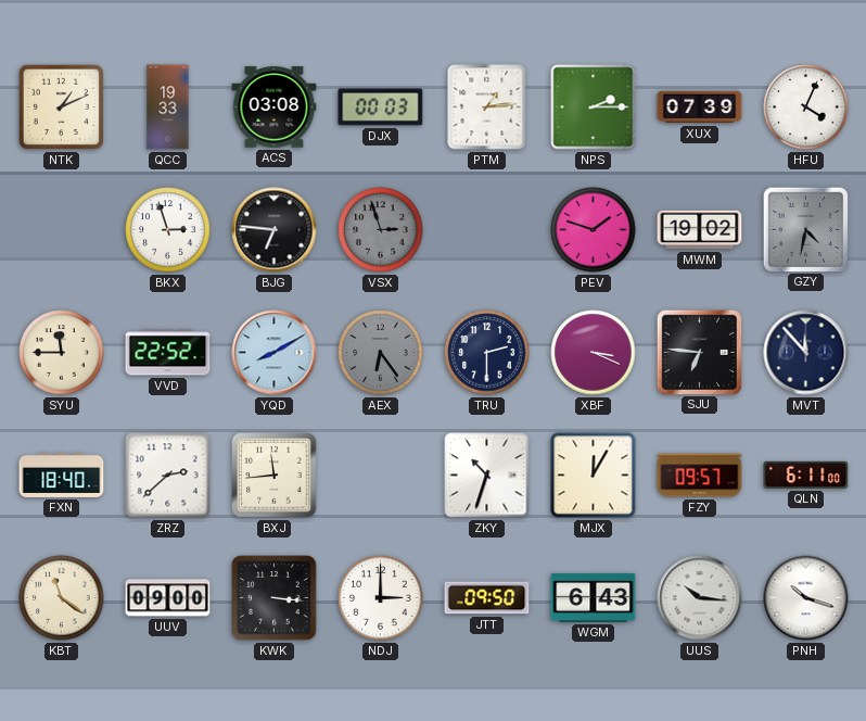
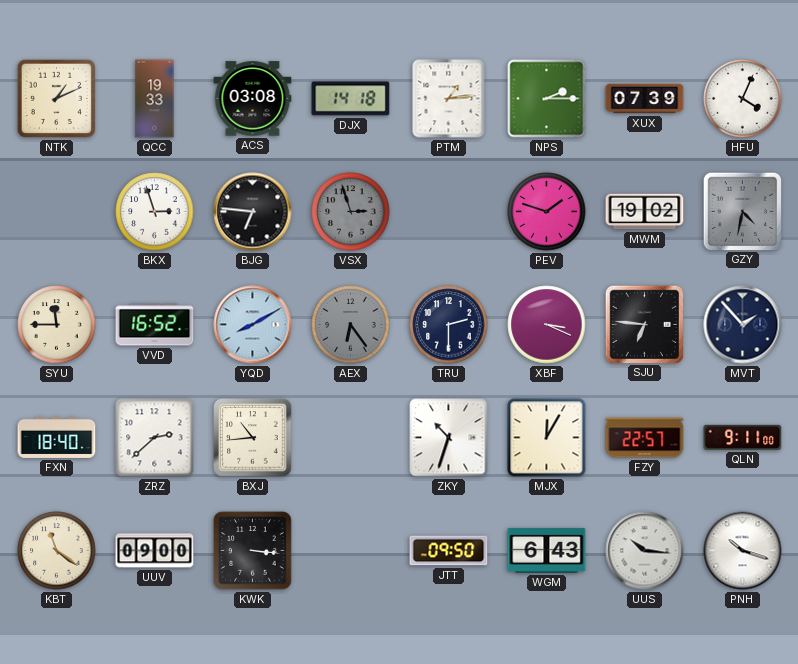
DJX: 00:03 -> 14:18
VVD: 22:52 -> 16:52
MVT: 11:53 -> 1:53
BXJ: 11:44 -> 10:44
FZY: 09:57 -> 22:57
QLN: 6:11 -> 9:11
NDJ: 3:00 -> none
